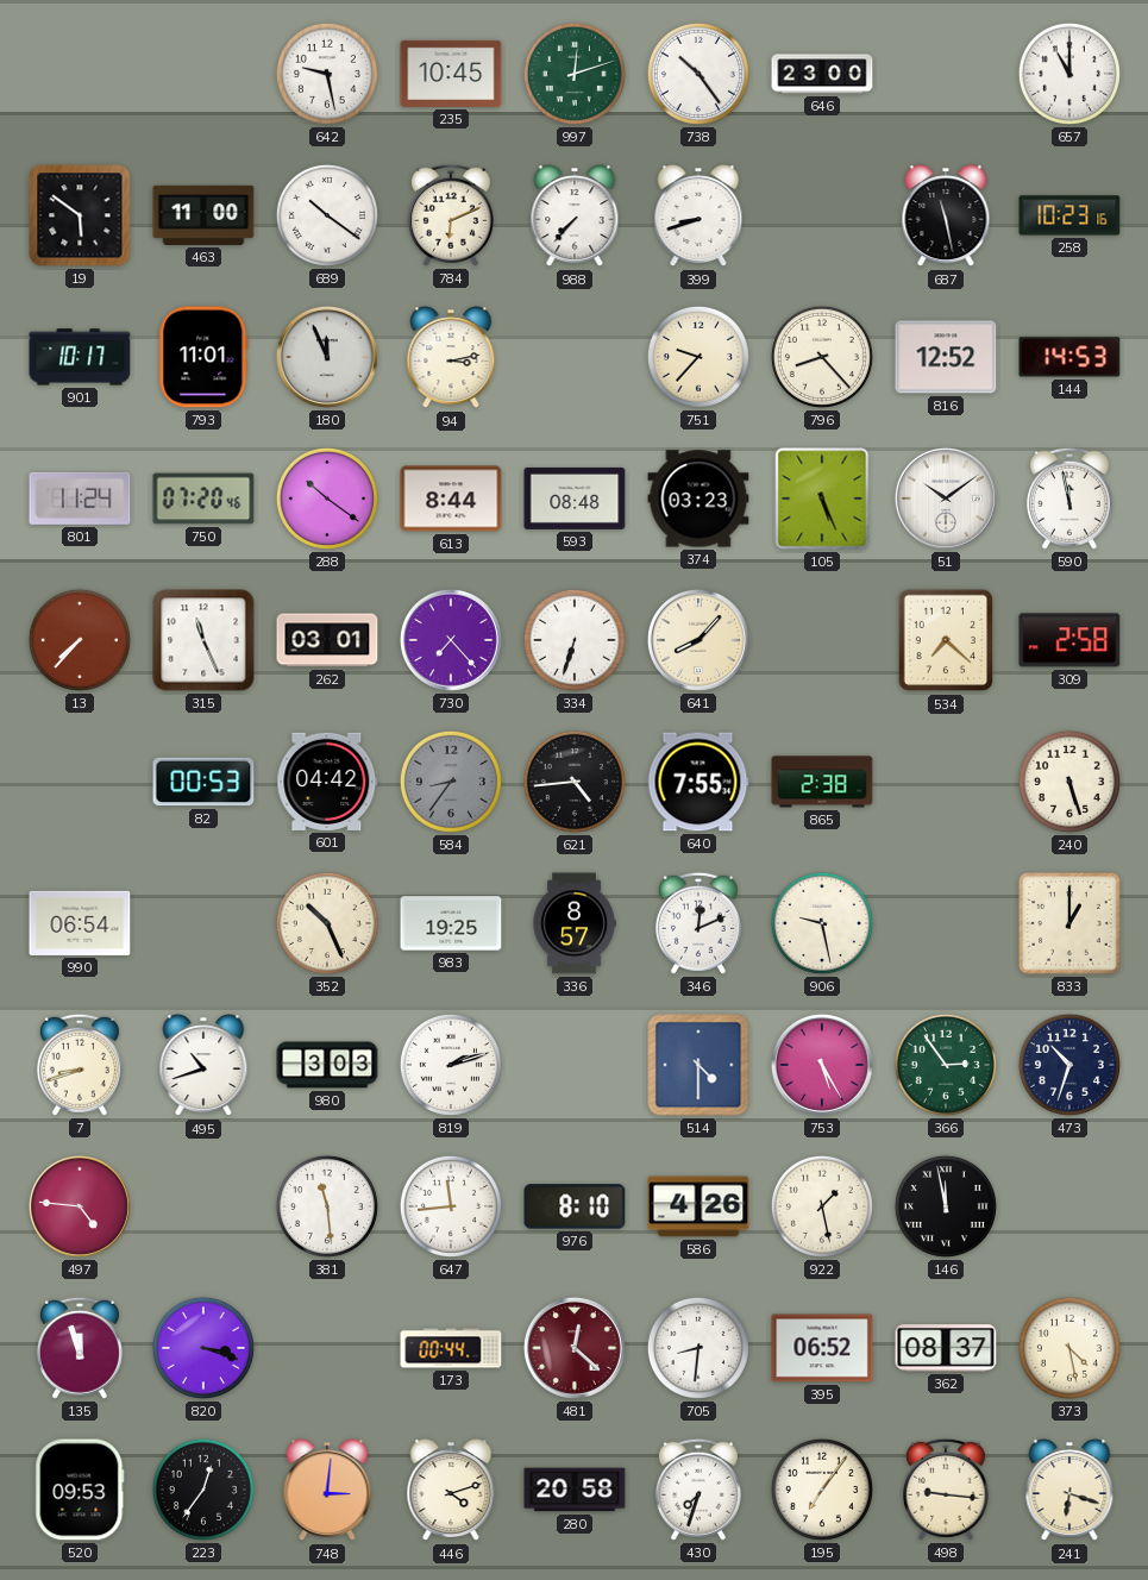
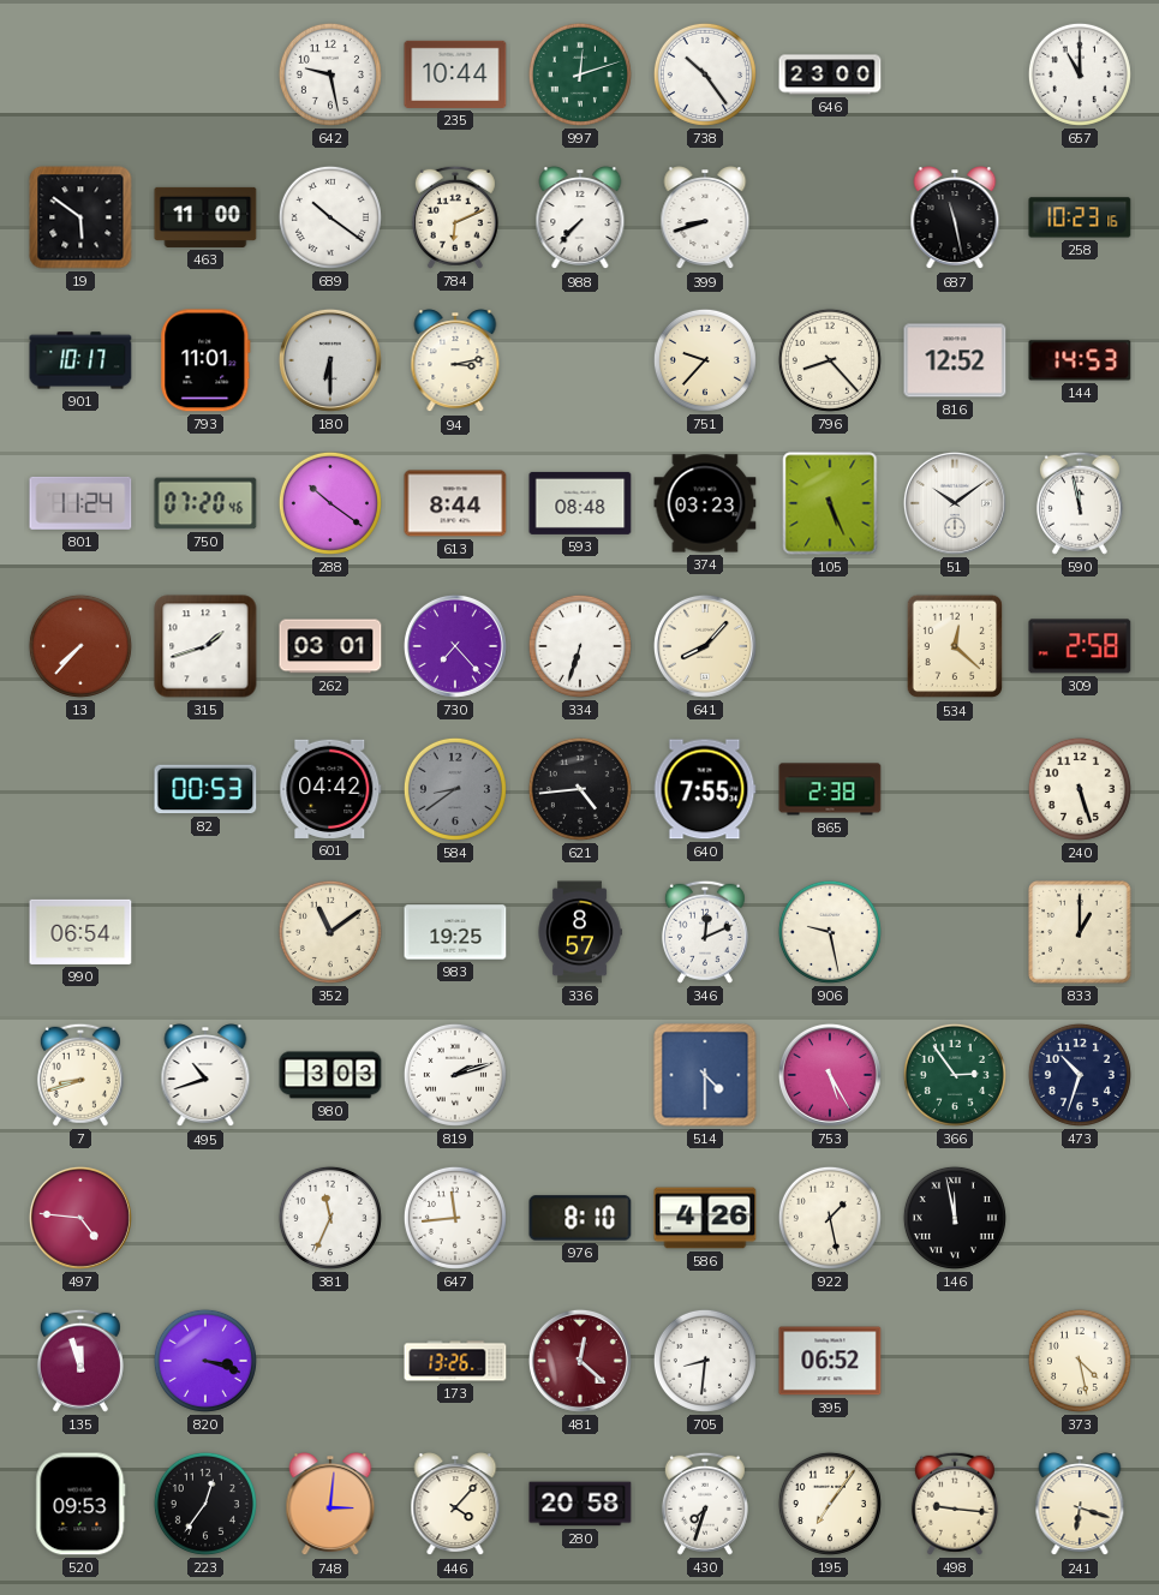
235: 10:45 -> 10:44
180: 11:56 -> 6:30
315: 11:26 -> 1:42
534: 7:22 -> 12:22
584: 8:36 -> 8:39
352: 10:26 -> 11:09
381: 11:29 -> 11:34
173: 00:44 -> 13:26
362: 08:37 -> none
446: 4:12 -> 4:07
